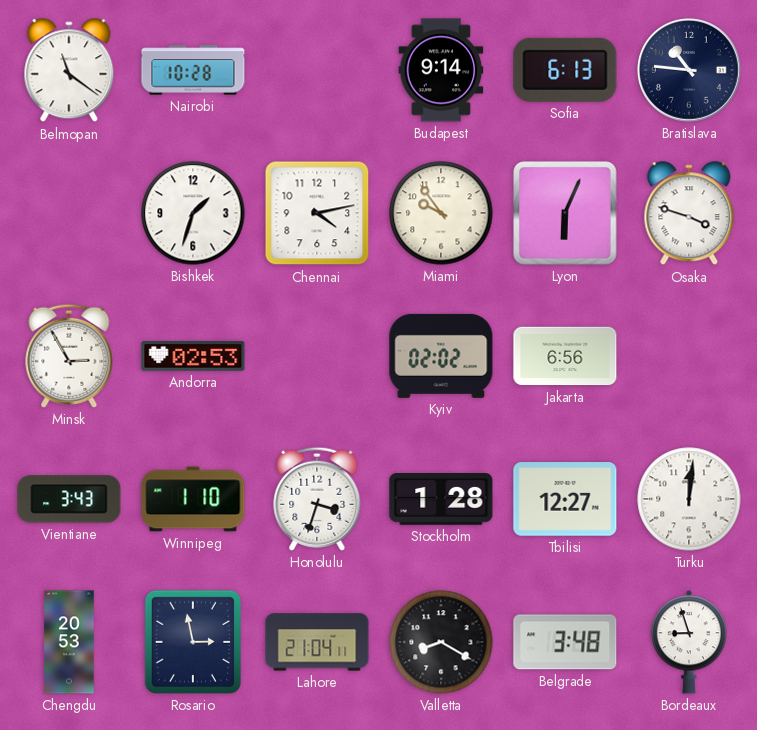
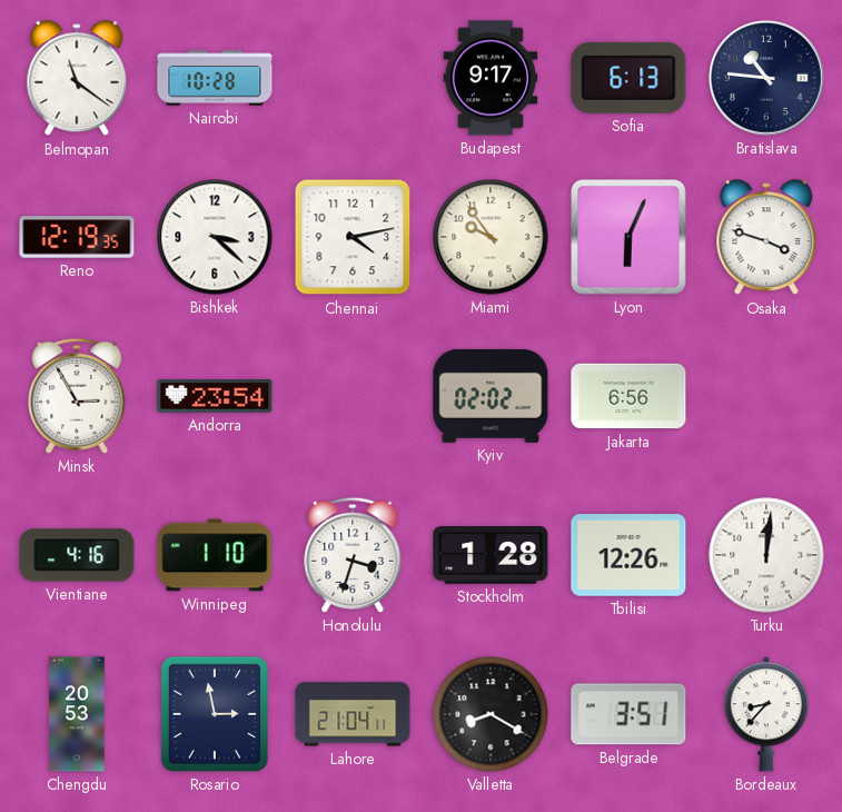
Budapest: 9:14 -> 9:17
Reno: none -> 12:19
Bishkek: 1:33 -> 3:22
Andorra: 02:53 -> 23:54
Vientiane: 3:43 -> 4:16
Tbilisi: 12:27 -> 12:26
Belgrade: 3:48 -> 3:51
Bordeaux: 8:57 -> 8:37
